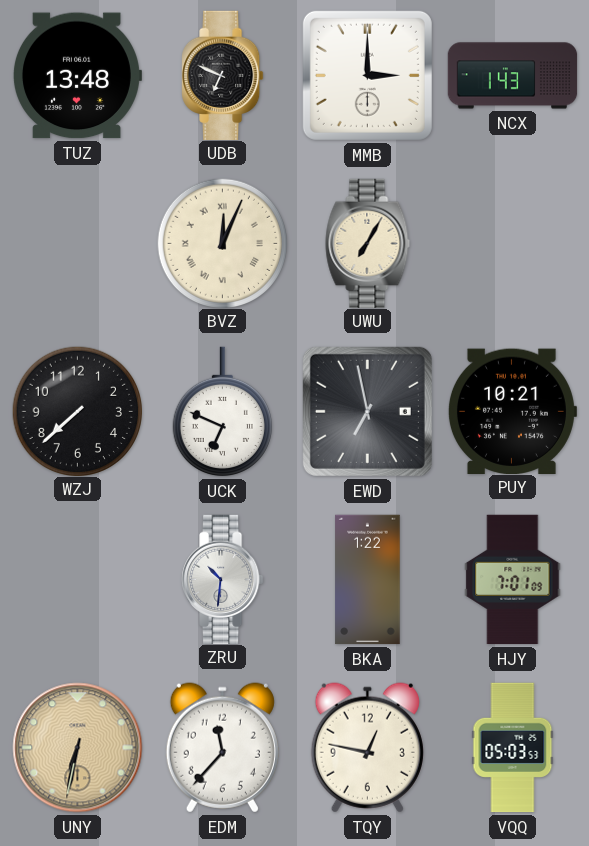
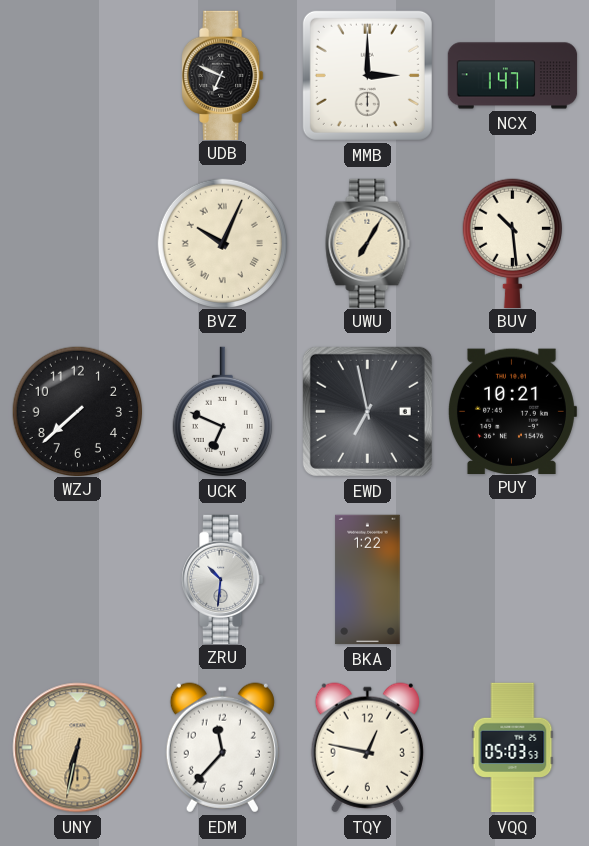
TUZ: 13:48 -> none
NCX: 1:43 -> 1:47
BVZ: 12:04 -> 10:04
BUV: none -> 10:29
HJY: 7:01 -> none
